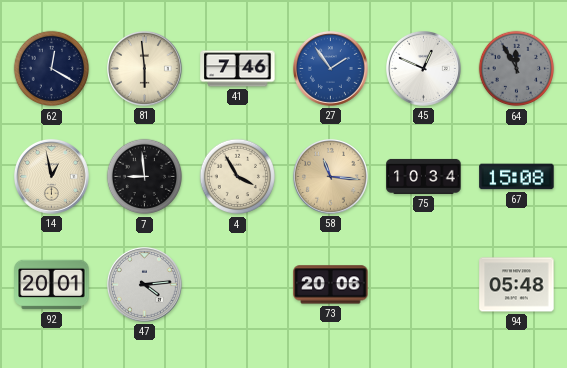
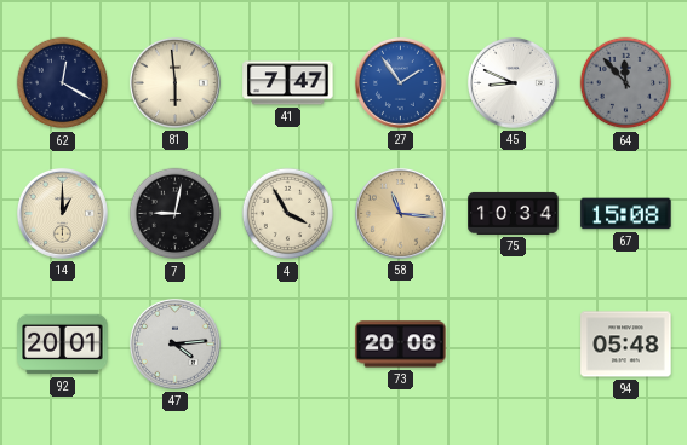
41: 7:46 -> 7:47
45: 12:49 -> 8:49
64: 11:55 -> 11:53
14: 12:58 -> 1:00
7: 8:59 -> 9:02
